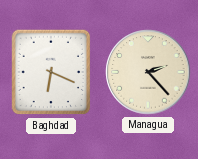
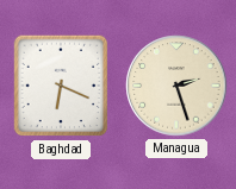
Managua: 2:23 -> 2:27
